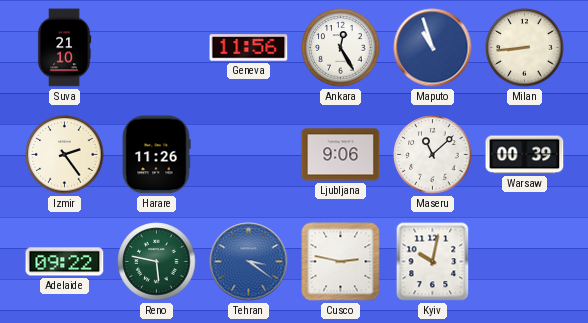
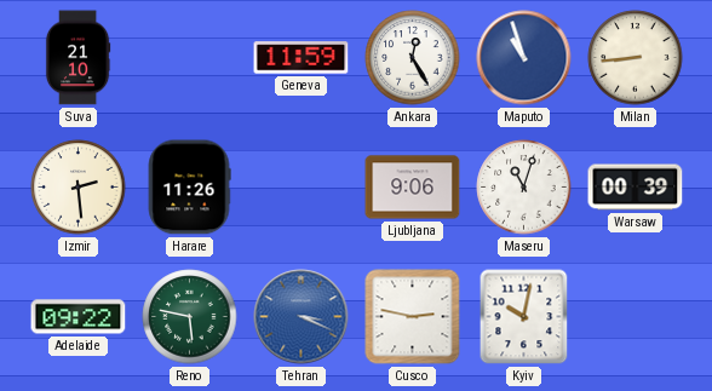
Geneva: 11:56 -> 11:59
Izmir: 2:24 -> 2:29
Maseru: 11:08 -> 11:03
Tehran: 3:21 -> 3:19
